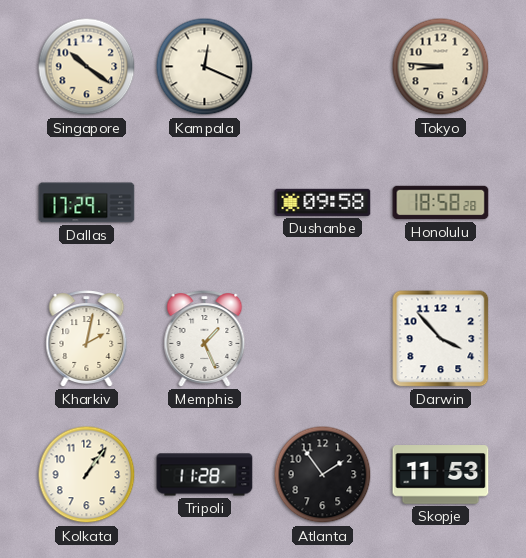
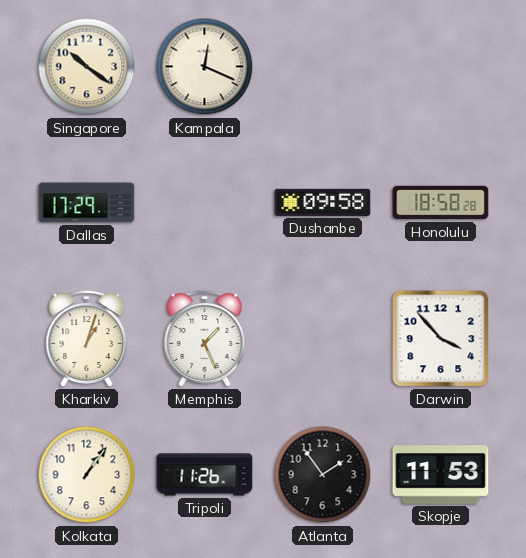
Tokyo: 8:46 -> none
Kharkiv: 2:02 -> 1:03
Tripoli: 11:28 -> 11:26
